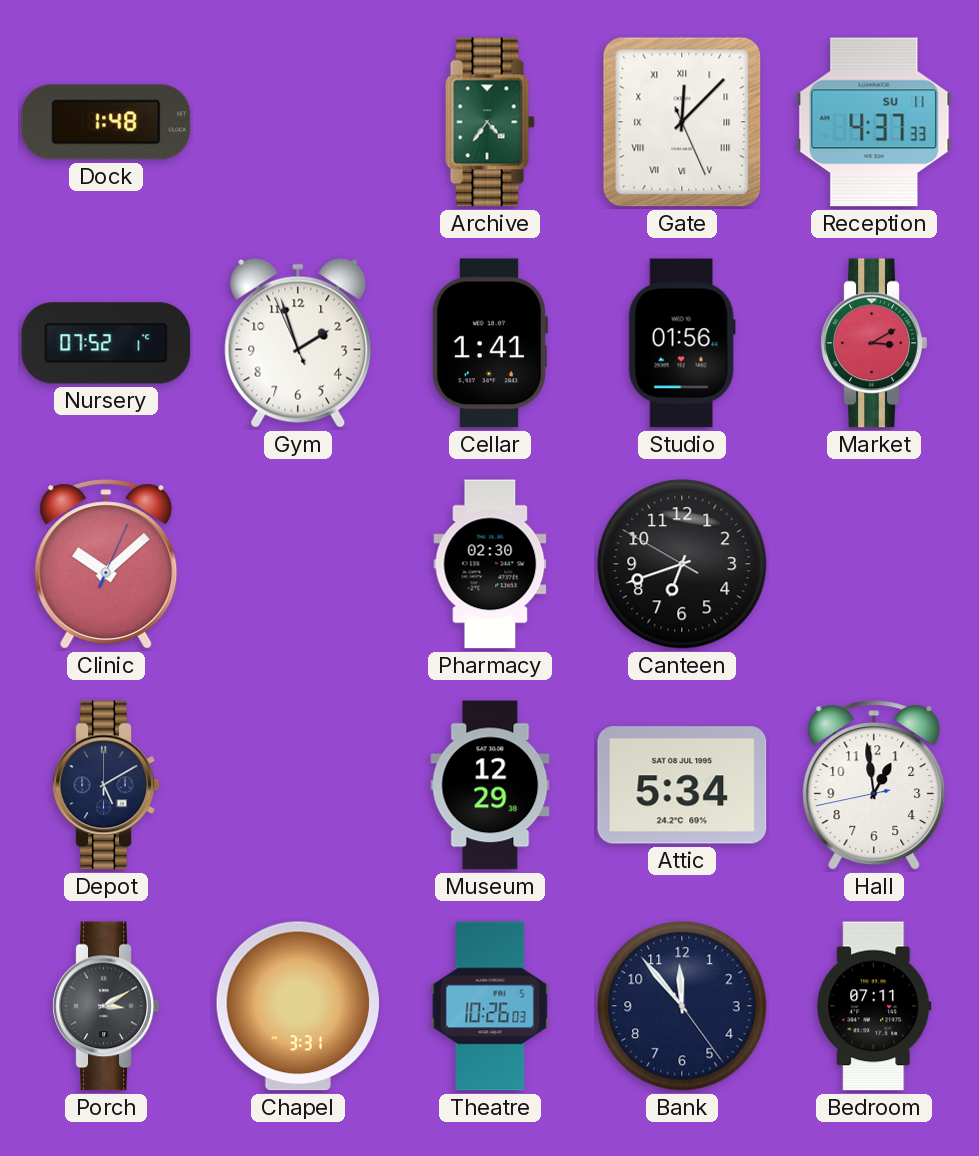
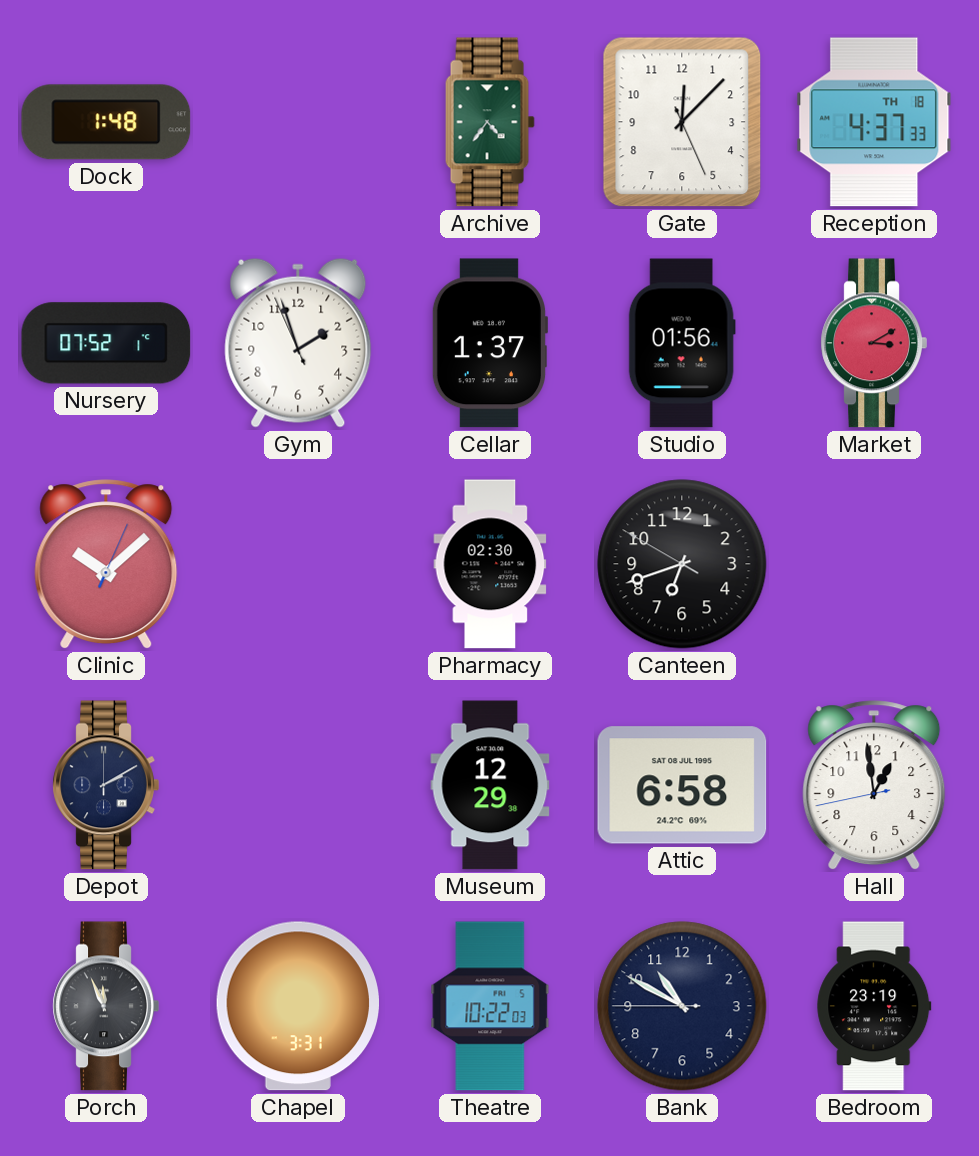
Gate numerals: Roman -> Arabic
Reception date: SU 11 -> TH 18
Cellar: 1:41 -> 1:37
Depot: 5:10 -> 2:10
Attic: 5:34 -> 6:58
Porch: 3:10 -> 11:56
Theatre: 10:26 -> 10:22
Bank: 11:53 -> 10:49
Bedroom: 07:11 -> 23:19
